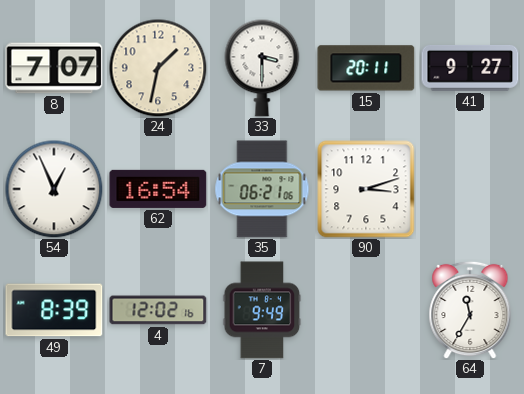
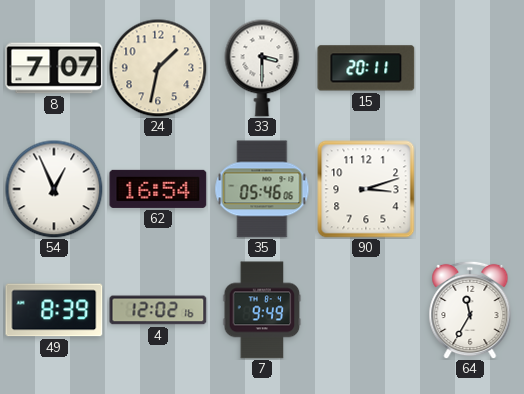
41: 9:27 -> none
35: 06:21 -> 05:46
